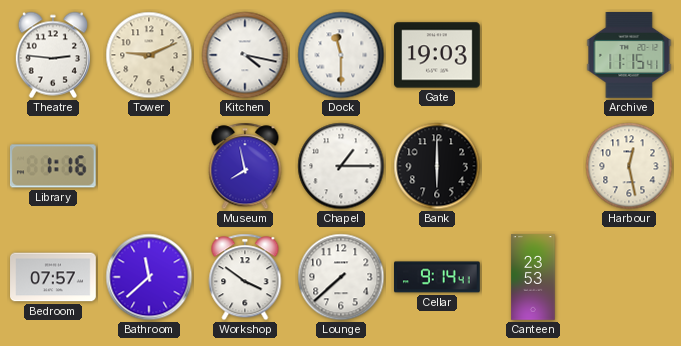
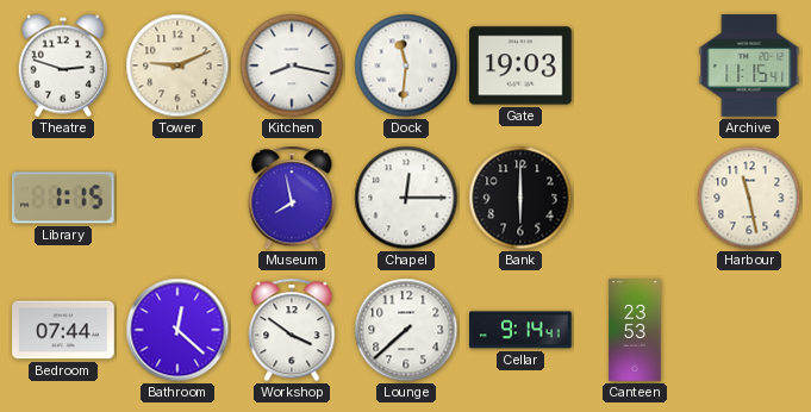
Theatre: 2:46 -> 2:48
Kitchen: 4:17 -> 8:17
Dock: 11:30 -> 11:31
Library: 1:16 -> 1:15
Chapel: 1:15 -> 12:15
Harbour: 12:28 -> 11:28
Bedroom: 07:57 -> 07:44
Bathroom: 11:38 -> 12:22
